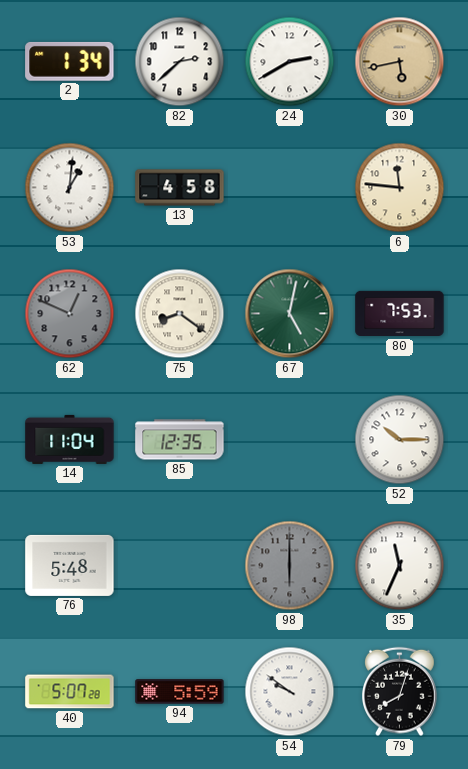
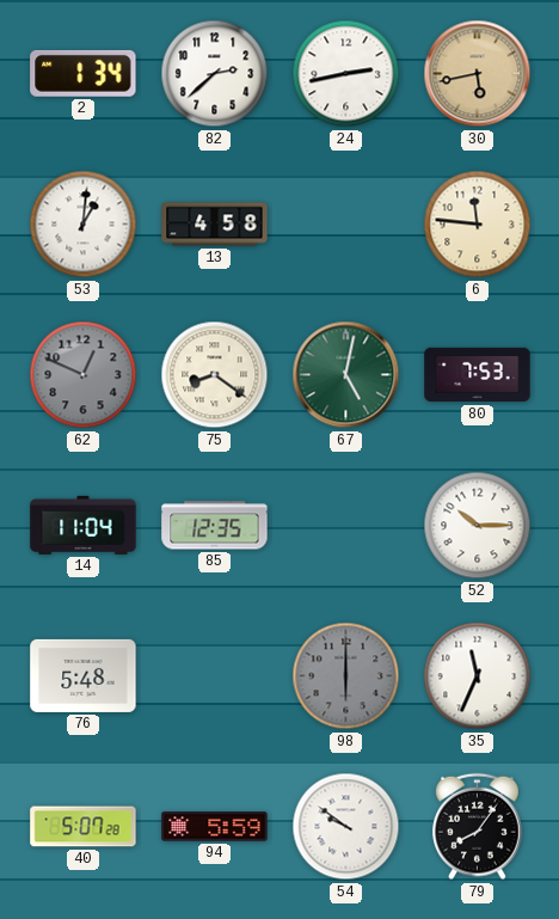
24: 2:40 -> 2:43
79: 8:03 -> 8:06
